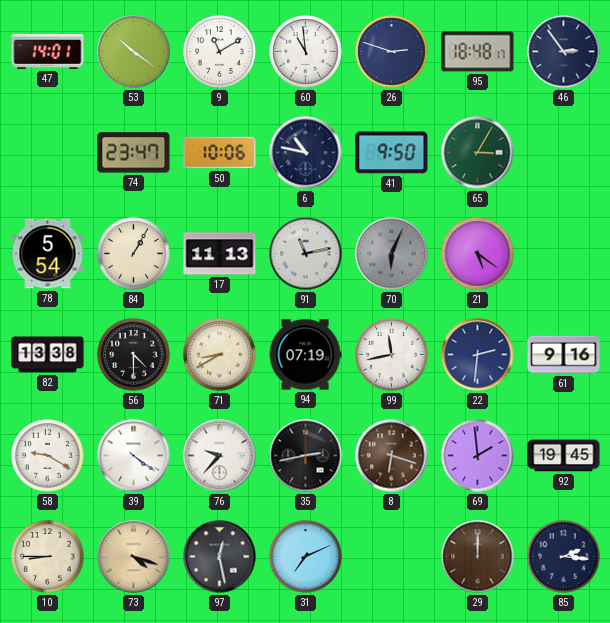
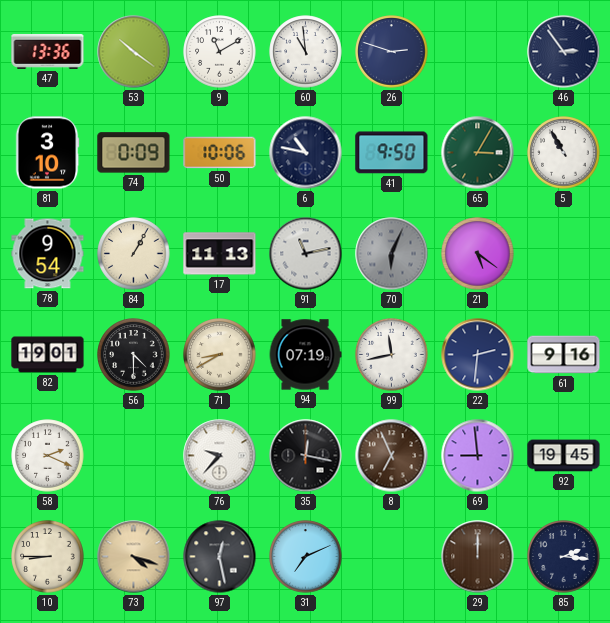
47: 14:01 -> 13:36
95: 18:48 -> none
81: none -> 3:10
74: 23:47 -> 0:09
5: none -> 10:55
78: 5:54 -> 9:54
82: 13:38 -> 19:01
58: 9:20 -> 2:19
39: 4:21 -> none
35: 2:43 -> 12:17
8: 6:18 -> 6:56
69: 1:59 -> 8:59
